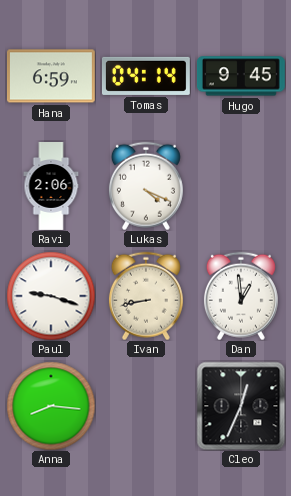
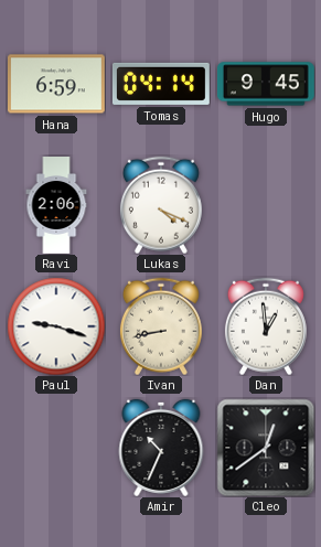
Anna: 8:16 -> none
Amir: none -> 10:34
Cleo: 12:34 -> 12:39
